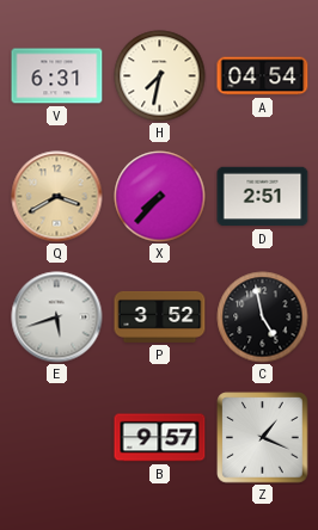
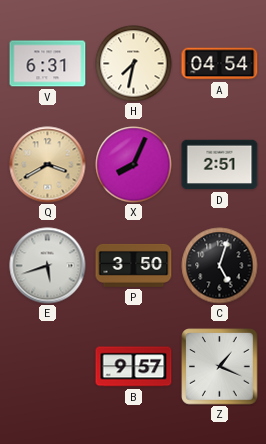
X: 7:37 -> 8:04
P: 3:52 -> 3:50
C: 4:58 -> 5:03
